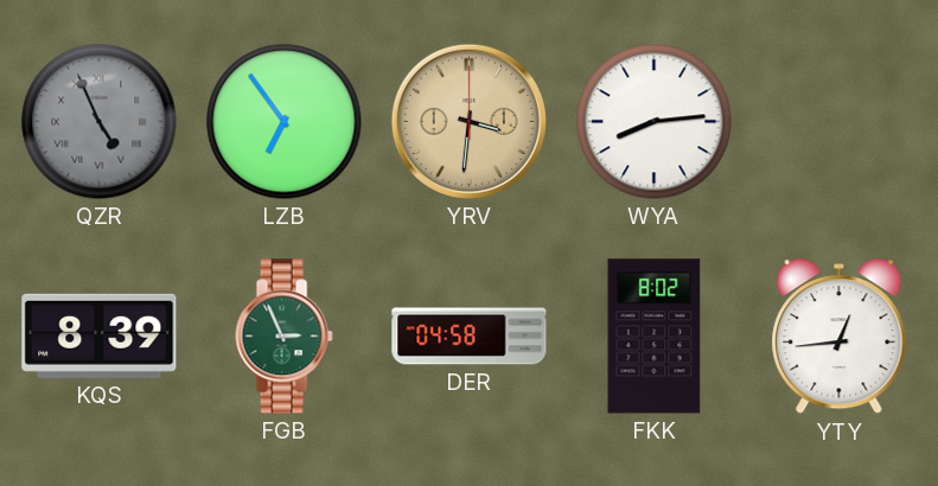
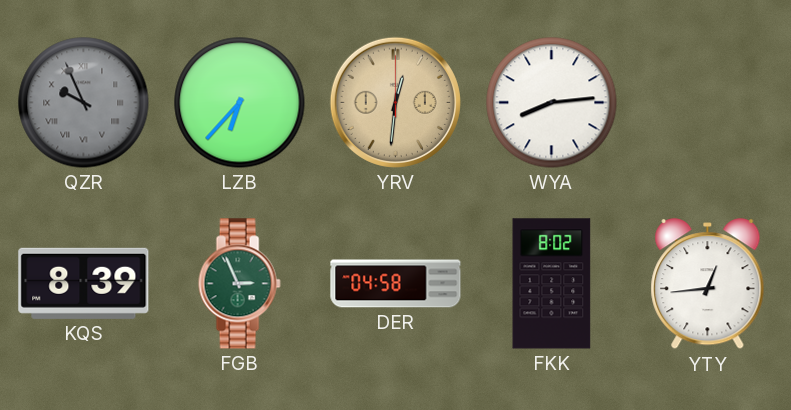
QZR: 4:56 -> 9:56
LZB: 6:54 -> 6:37
YRV: 3:31 -> 12:31
